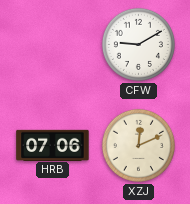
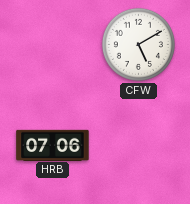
CFW: 9:10 -> 5:10
XZJ: 12:11 -> none
